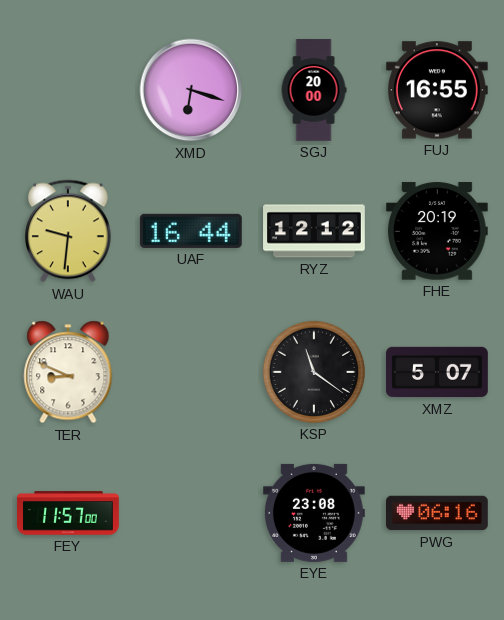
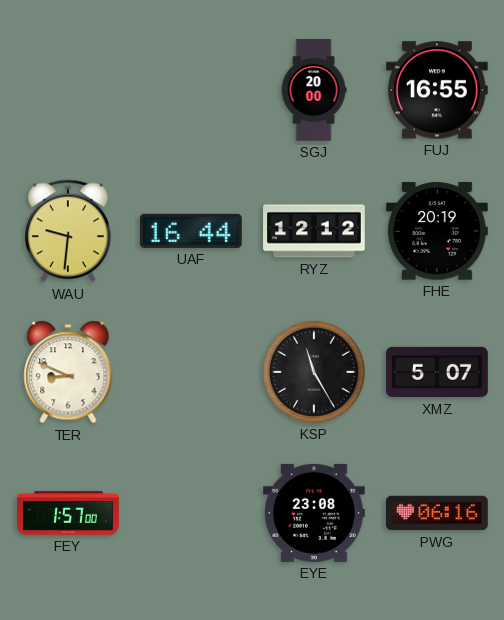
XMD: 6:18 -> none
KSP: 11:21 -> 11:25
FEY: 11:57 -> 1:57
